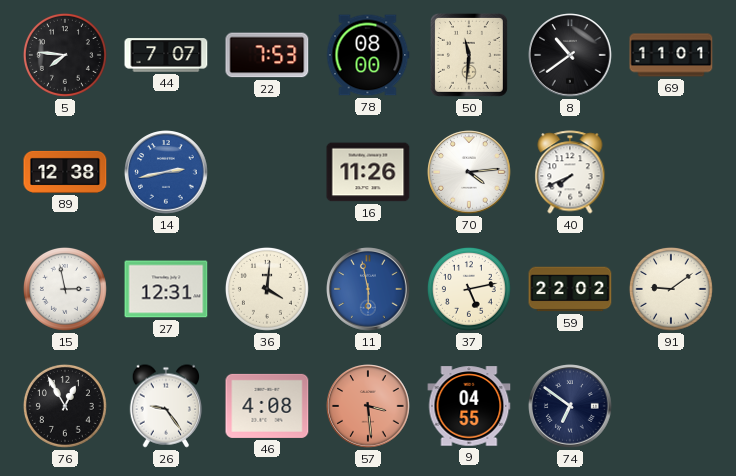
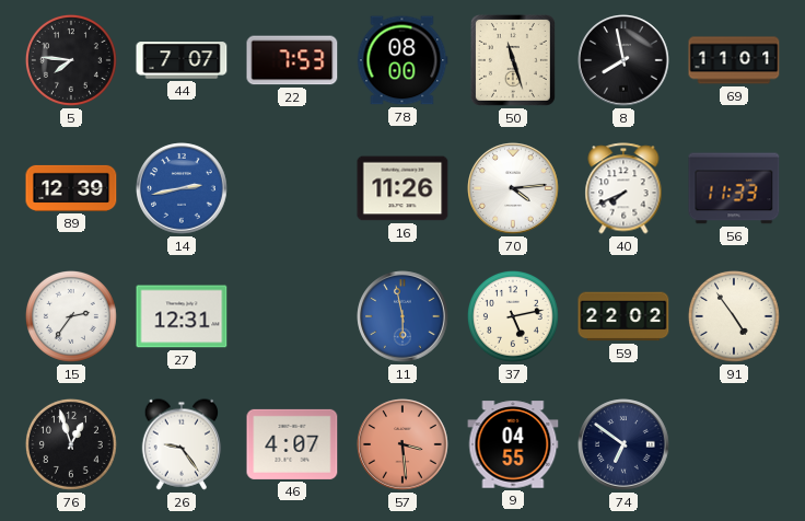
50: 11:31 -> 11:27
8: 10:39 -> 7:58
89: 12:38 -> 12:39
56: none -> 11:33
15: 2:58 -> 2:36
36: 4:01 -> none
91: 9:09 -> 4:54
76: 12:55 -> 12:57
46: 4:08 -> 4:07
